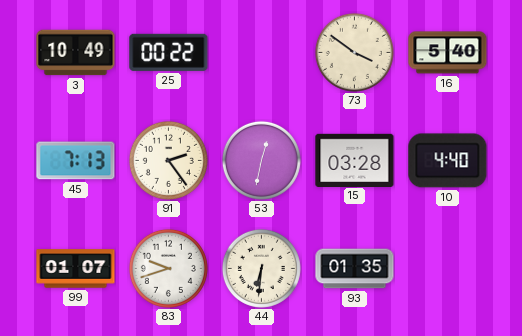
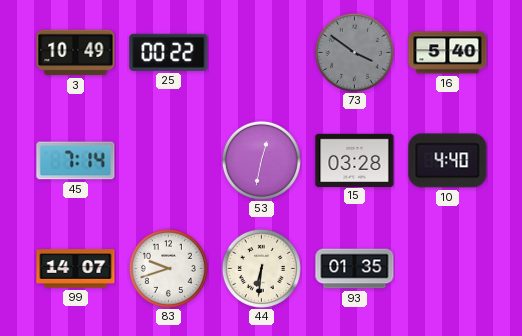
73 dial: cream -> grey
45: 7:13 -> 7:14
91: 2:24 -> none
99: 01:07 -> 14:07
